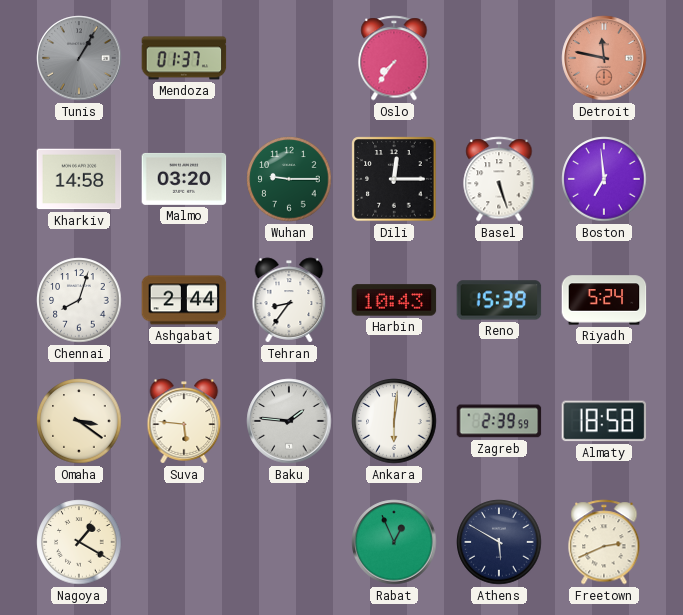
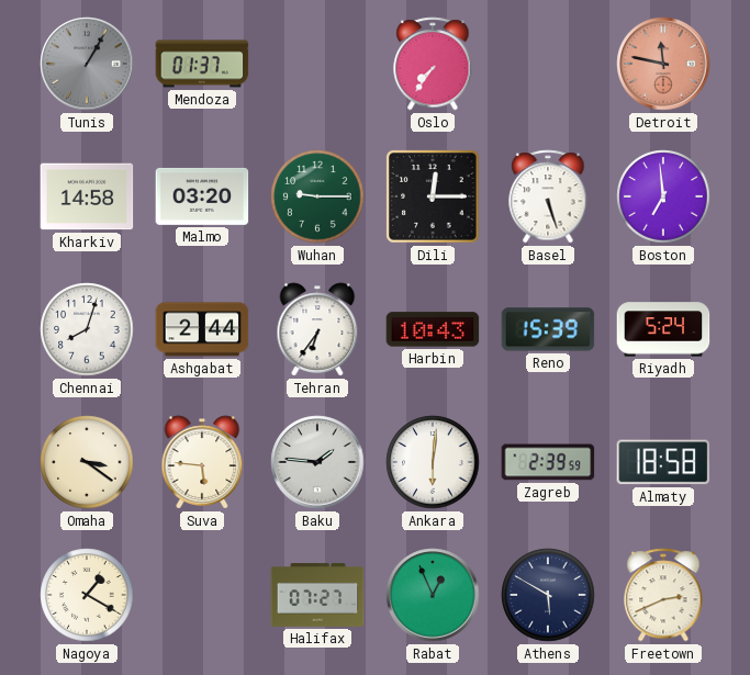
Tehran: 8:36 -> 6:36
Halifax: none -> 07:27
